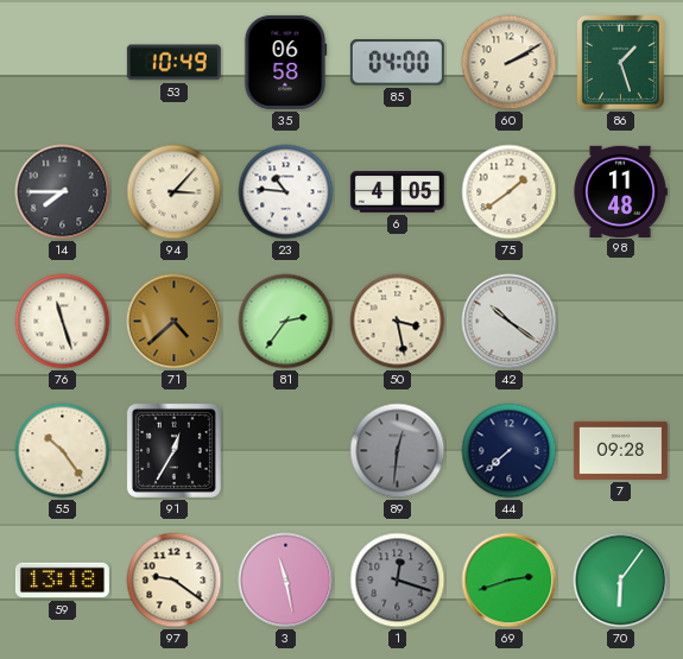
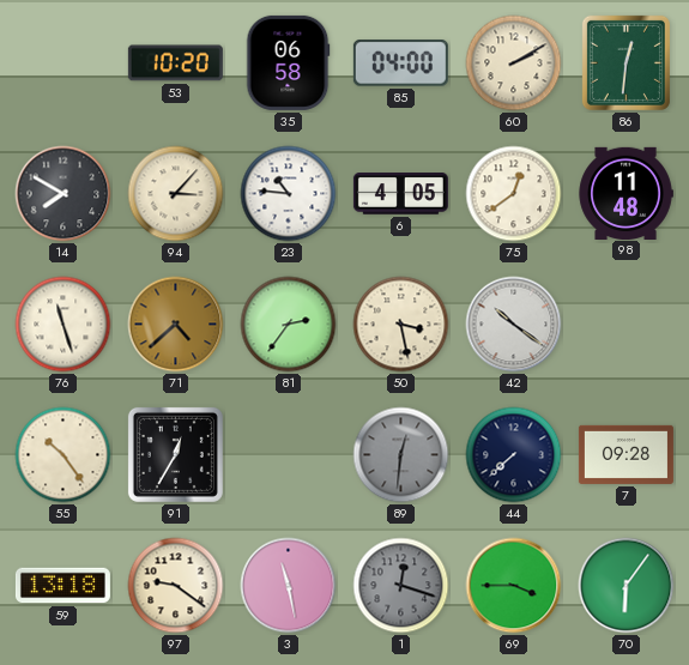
53: 10:49 -> 10:20
86: 1:27 -> 12:31
14: 7:45 -> 7:50
75: 1:39 -> 12:39
69: 2:42 -> 3:45
